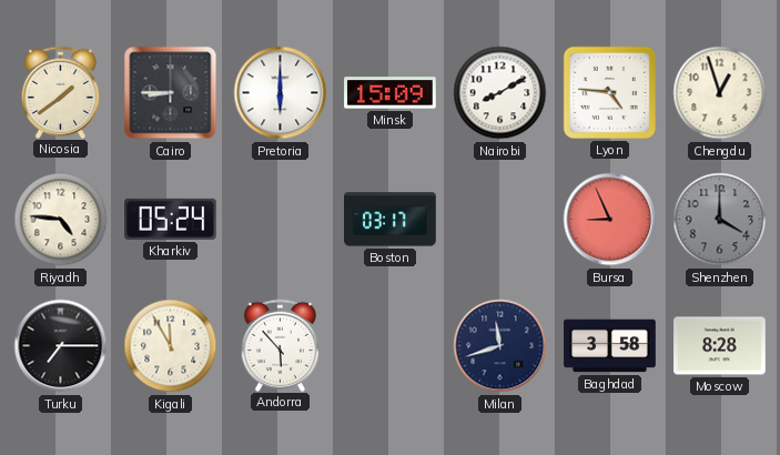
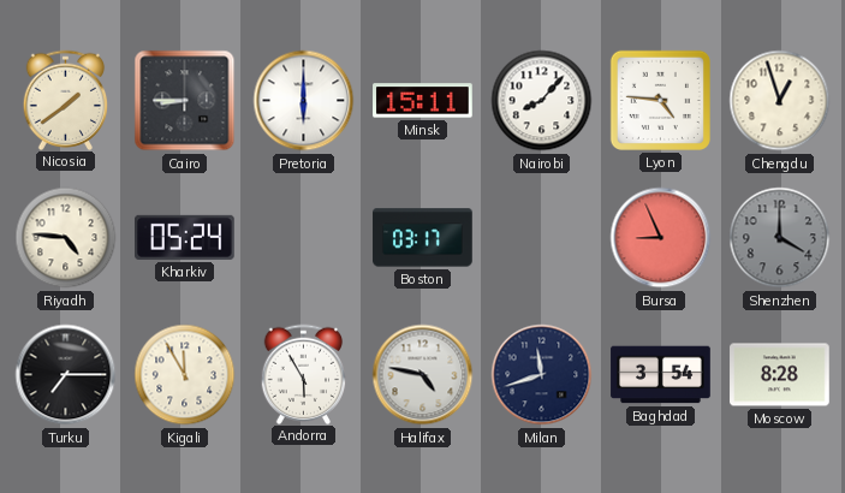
Minsk: 15:09 -> 15:11
Nairobi: 8:10 -> 8:07
Andorra: 5:53 -> 5:55
Halifax: none -> 4:47
Baghdad: 3:58 -> 3:54
